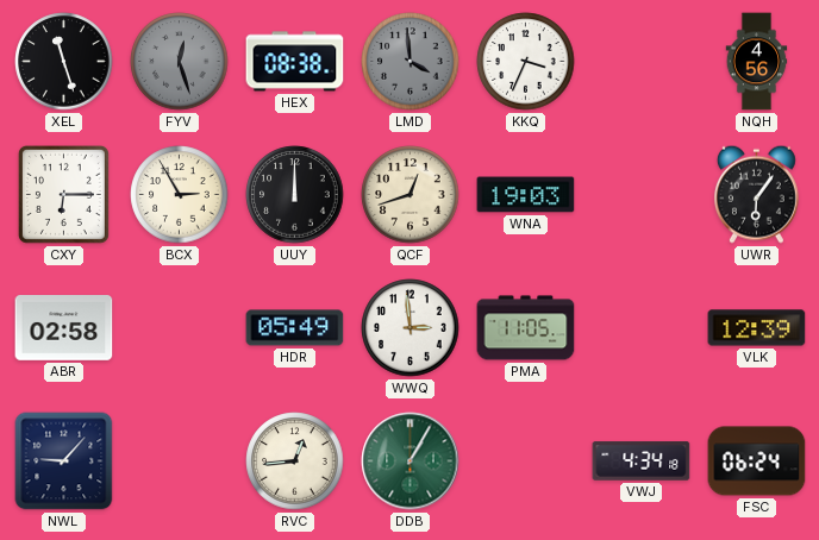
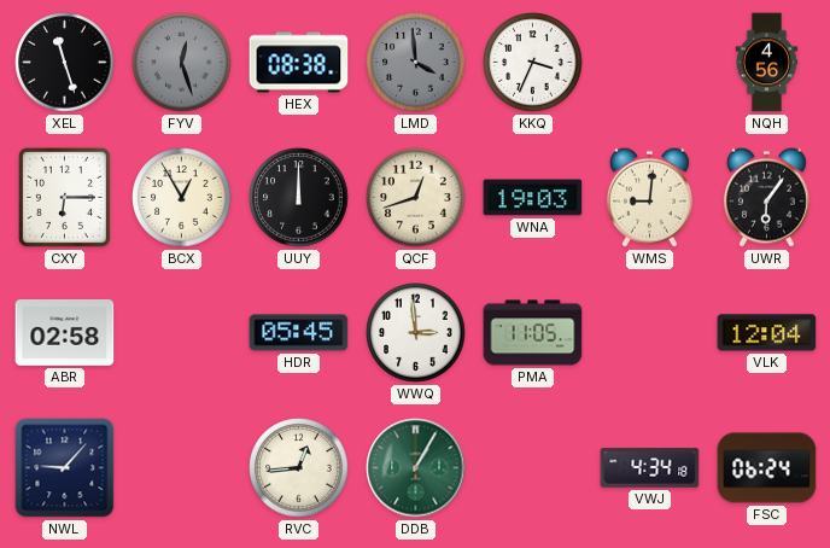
BCX: 2:55 -> 12:55
WMS: none -> 9:01
HDR: 05:49 -> 05:45
VLK: 12:39 -> 12:04
